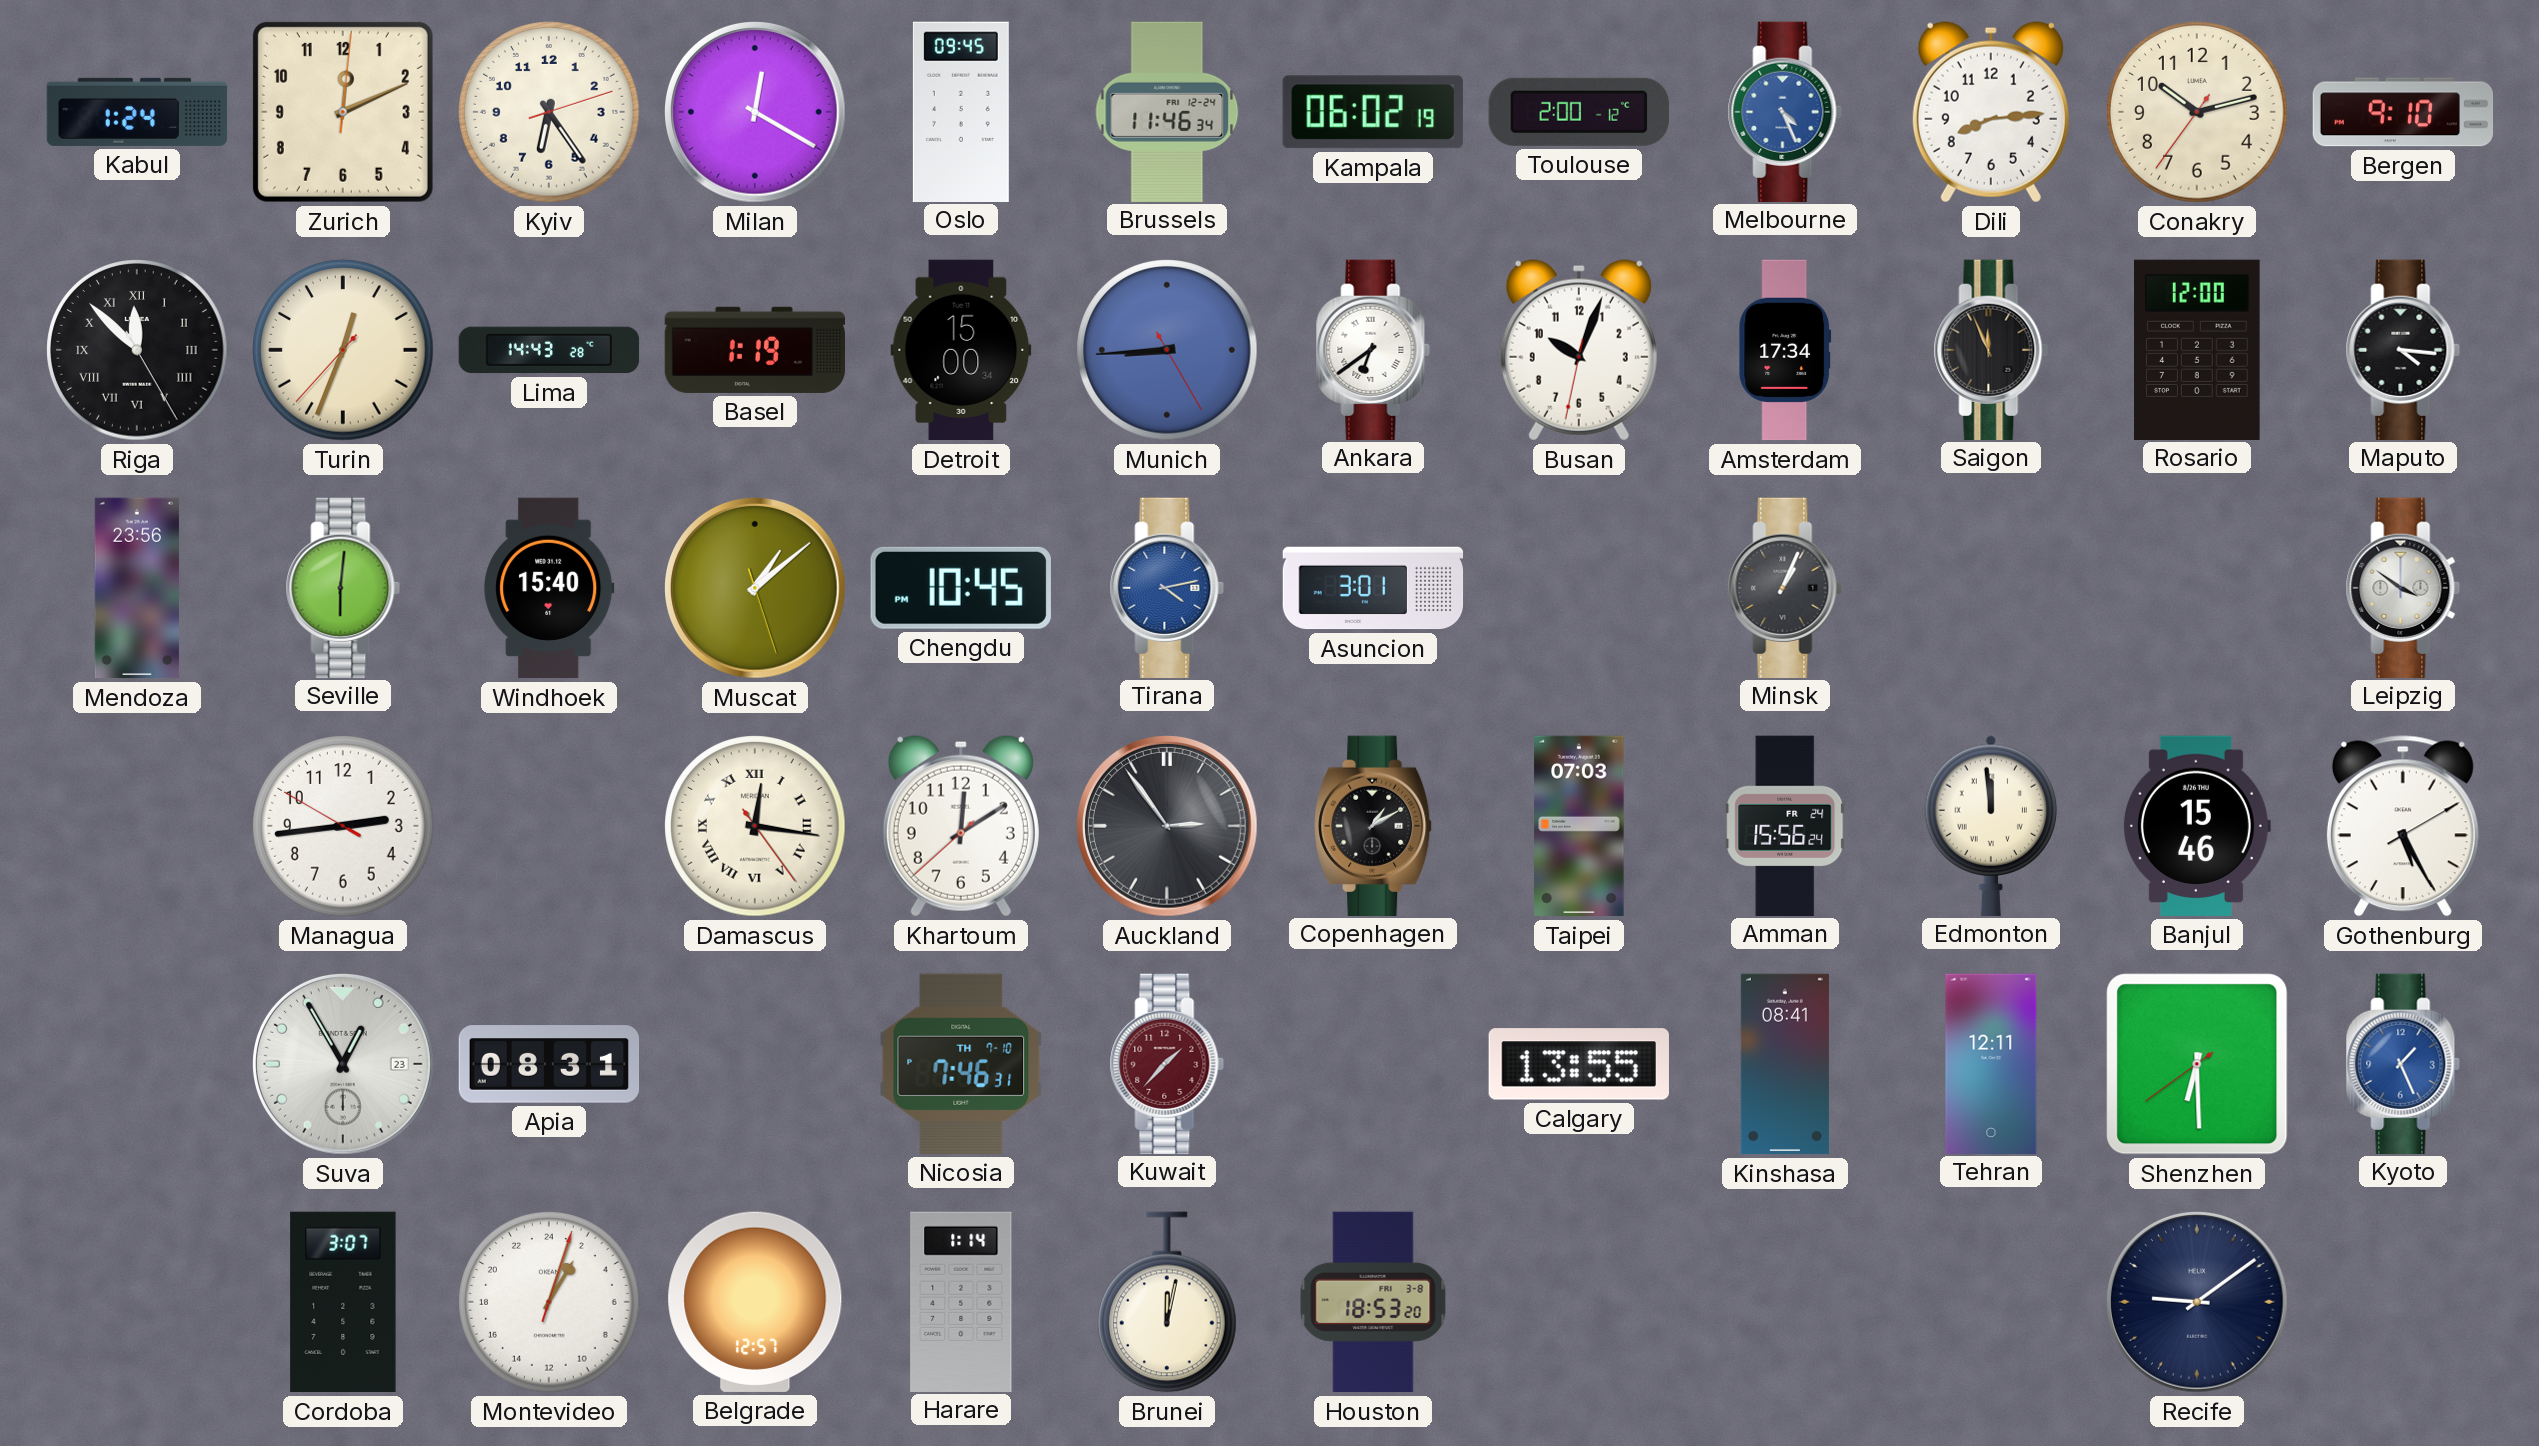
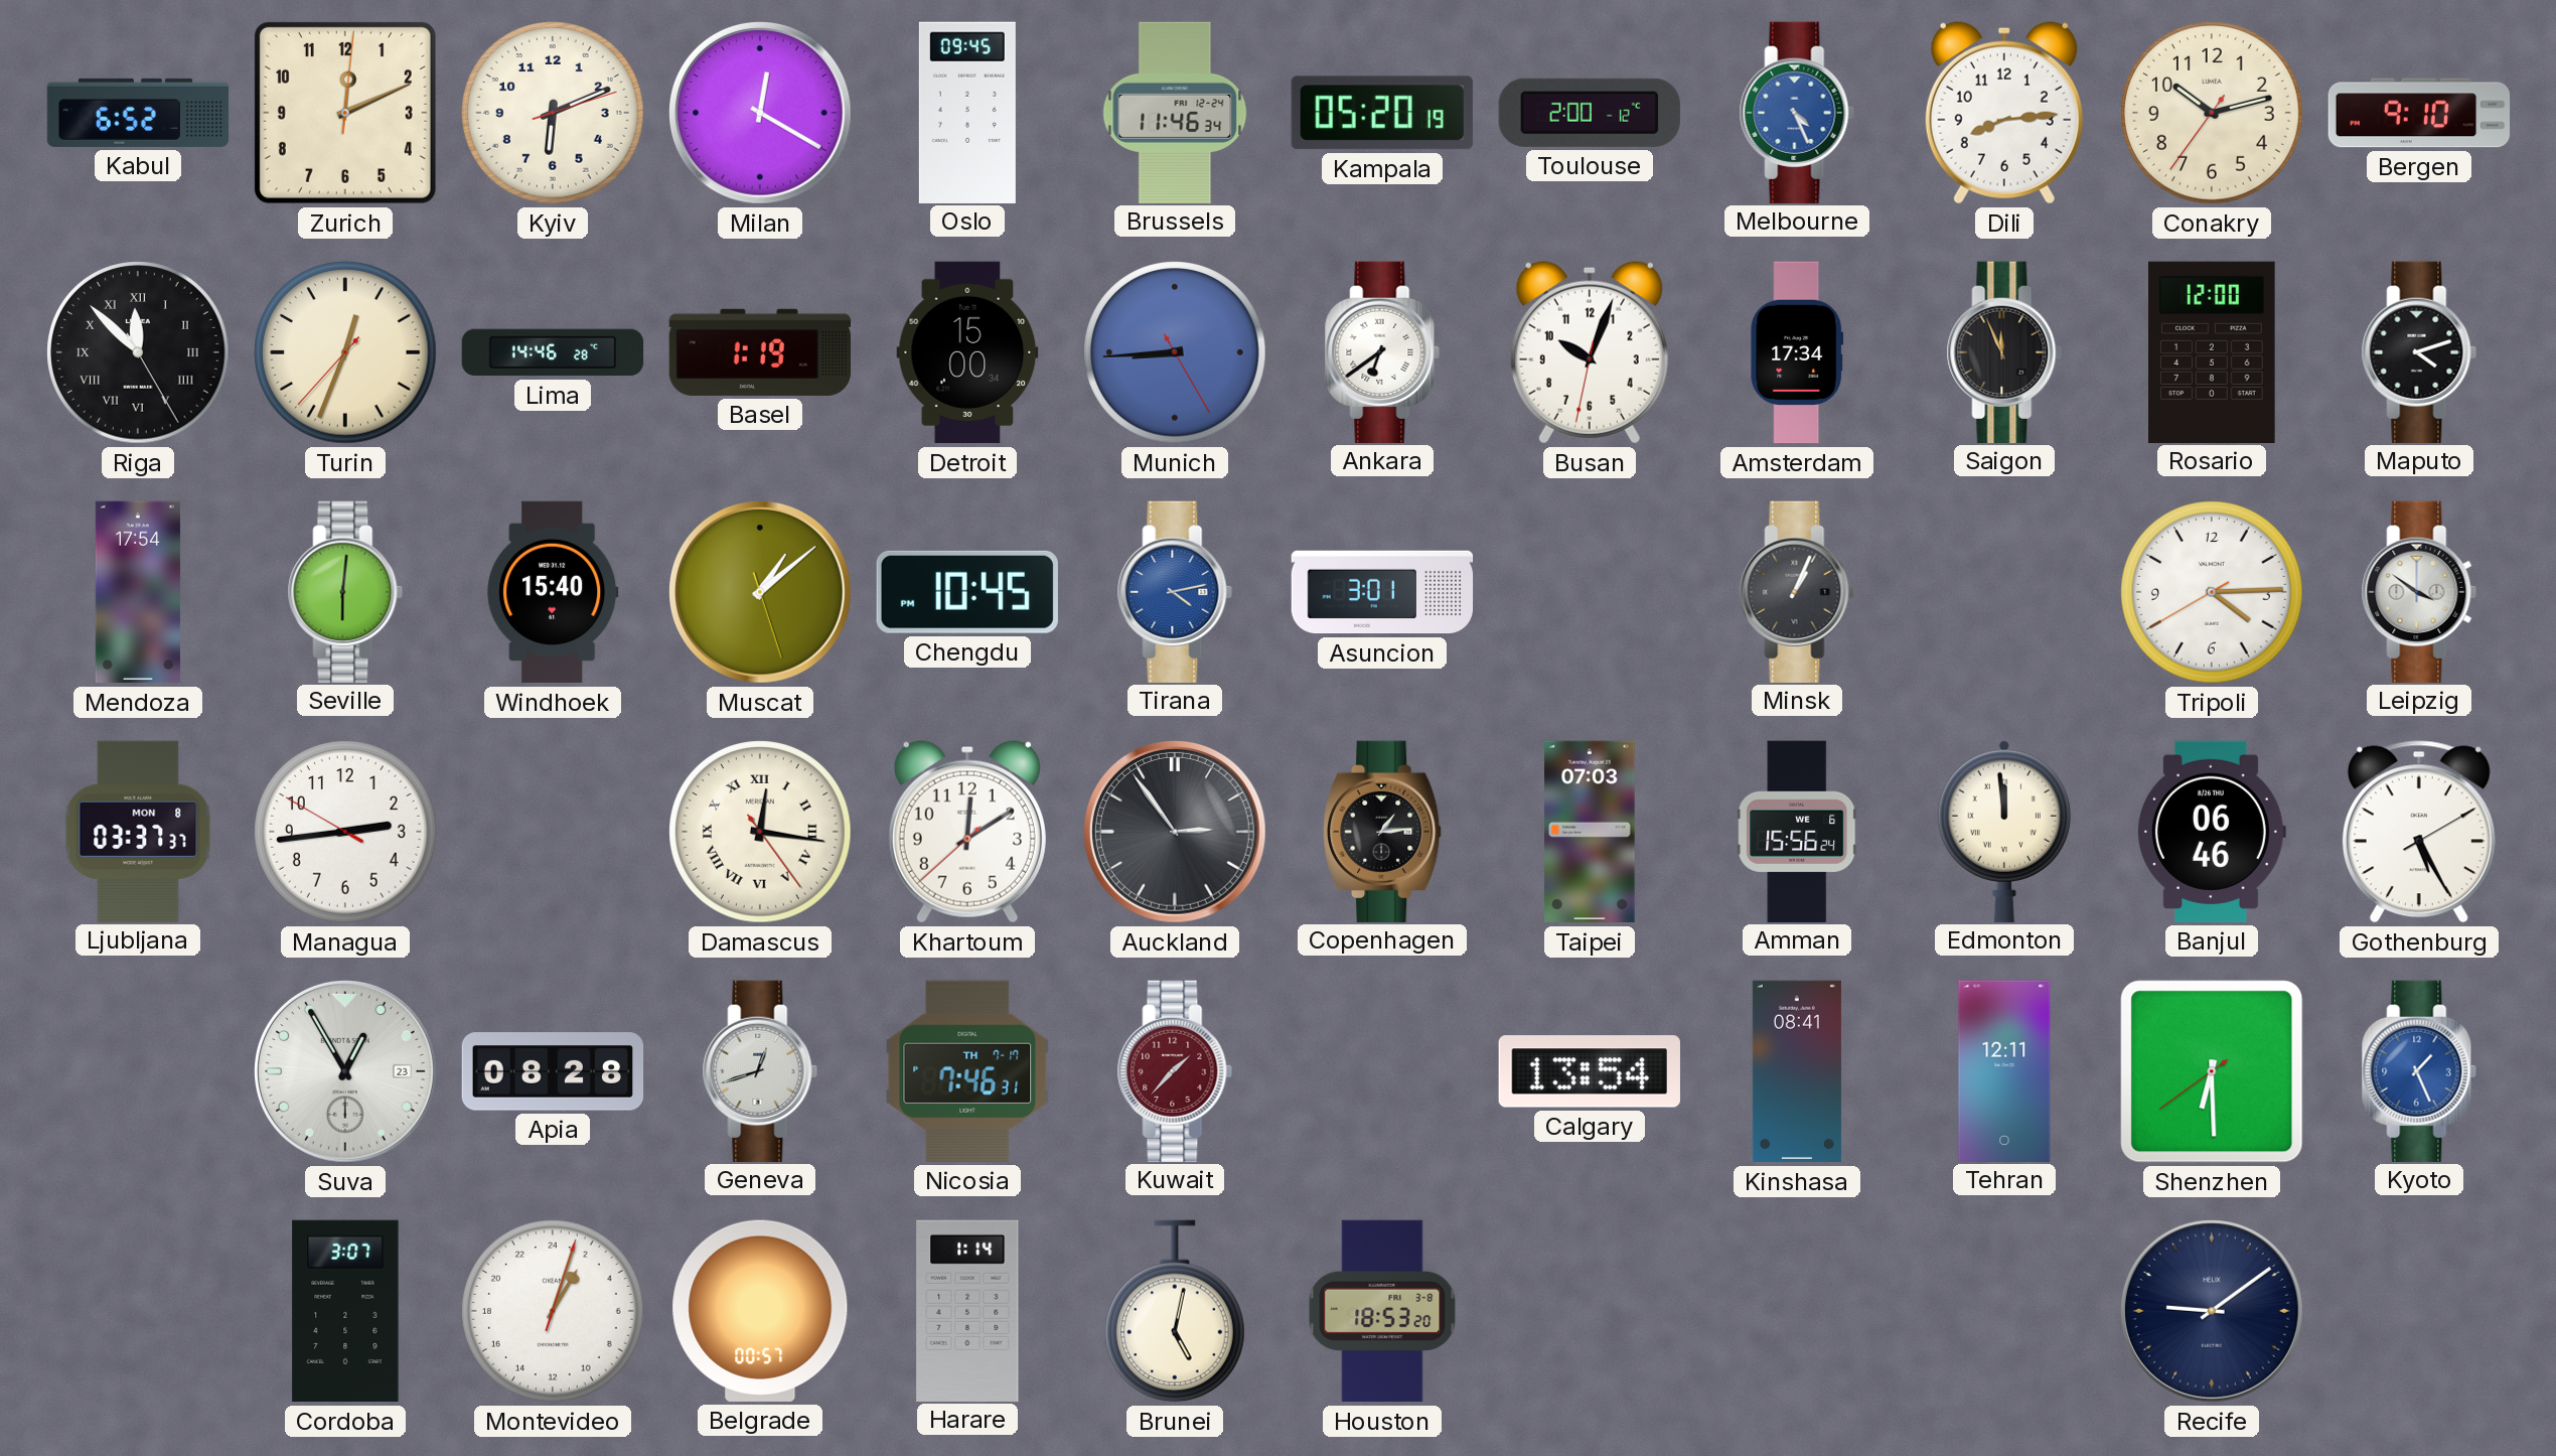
Kabul: 1:24 -> 6:52
Kyiv: 6:24 -> 6:11
Kampala: 06:02 -> 05:20
Lima: 14:43 -> 14:46
Maputo: 4:16 -> 4:12
Mendoza: 23:56 -> 17:54
Tripoli: none -> 4:14
Ljubljana: none -> 03:37
Copenhagen: 1:10 -> 1:14
Amman date: FR 24 -> WE 6
Banjul: 15:46 -> 06:46
Apia: 08:31 -> 08:28
Geneva: none -> 12:42
Nicosia date: TH 7-10 -> TH 7-17
Calgary: 13:55 -> 13:54
Belgrade: 12:57 -> 00:57
Brunei: 12:02 -> 5:02
